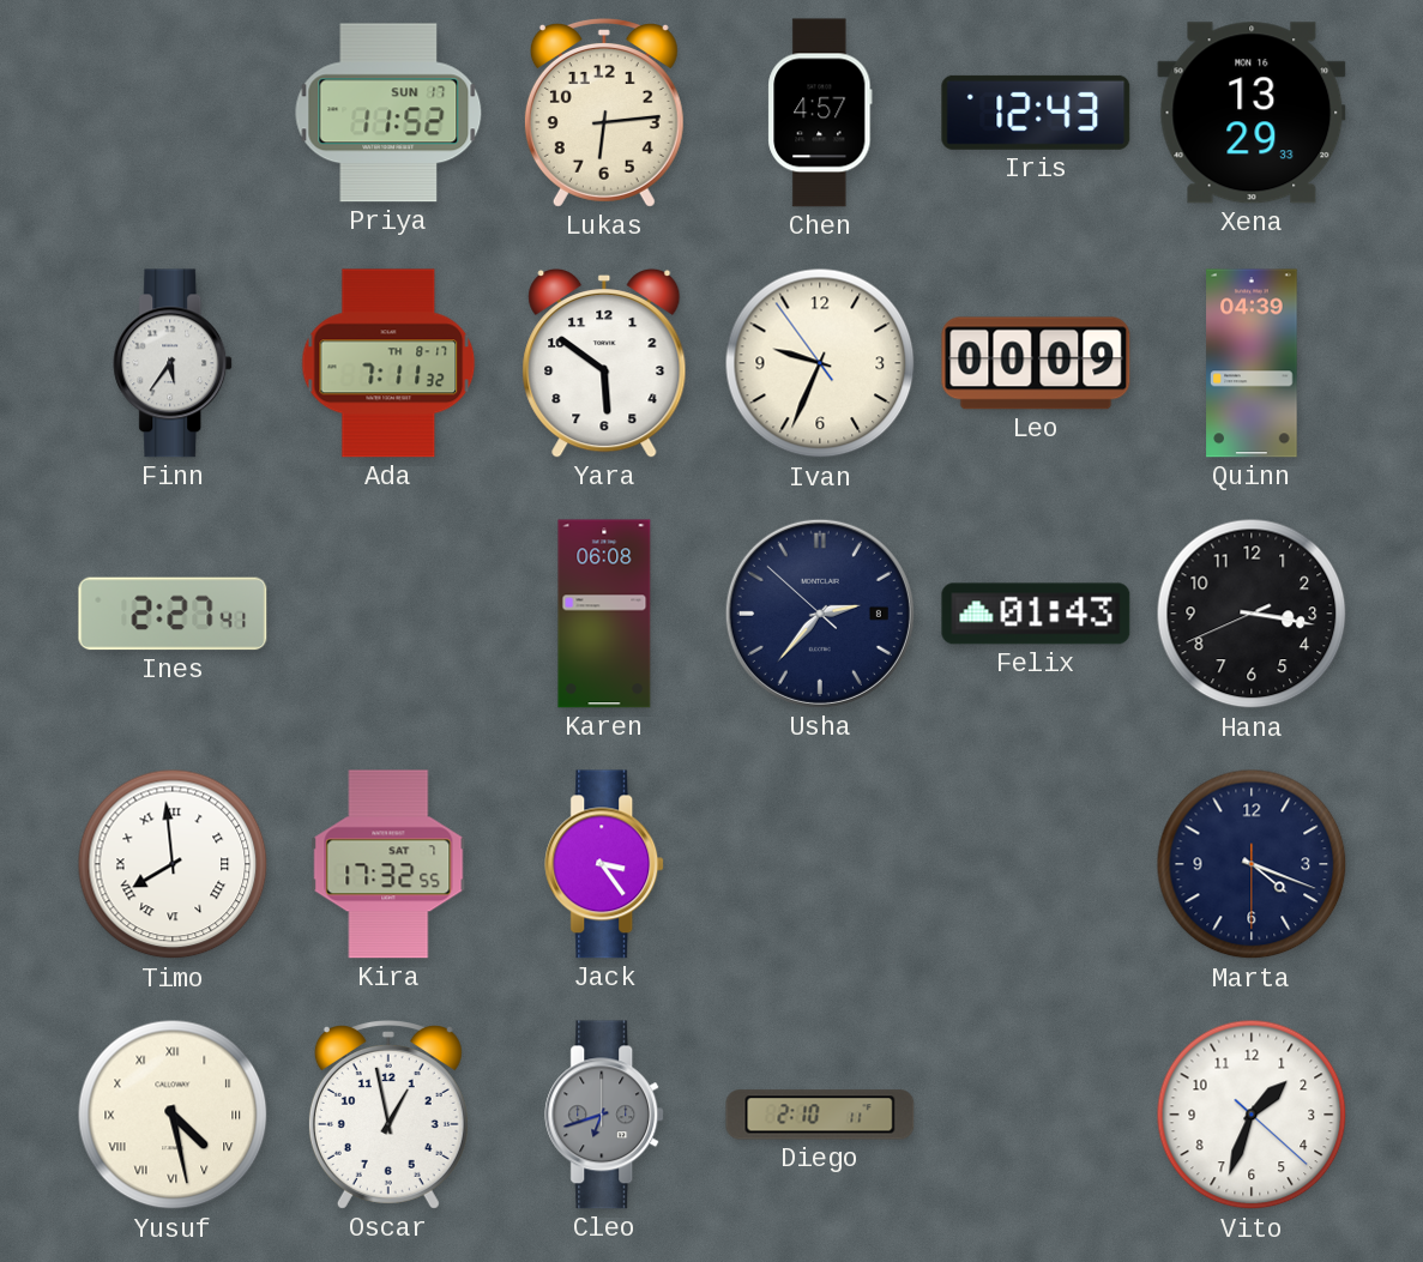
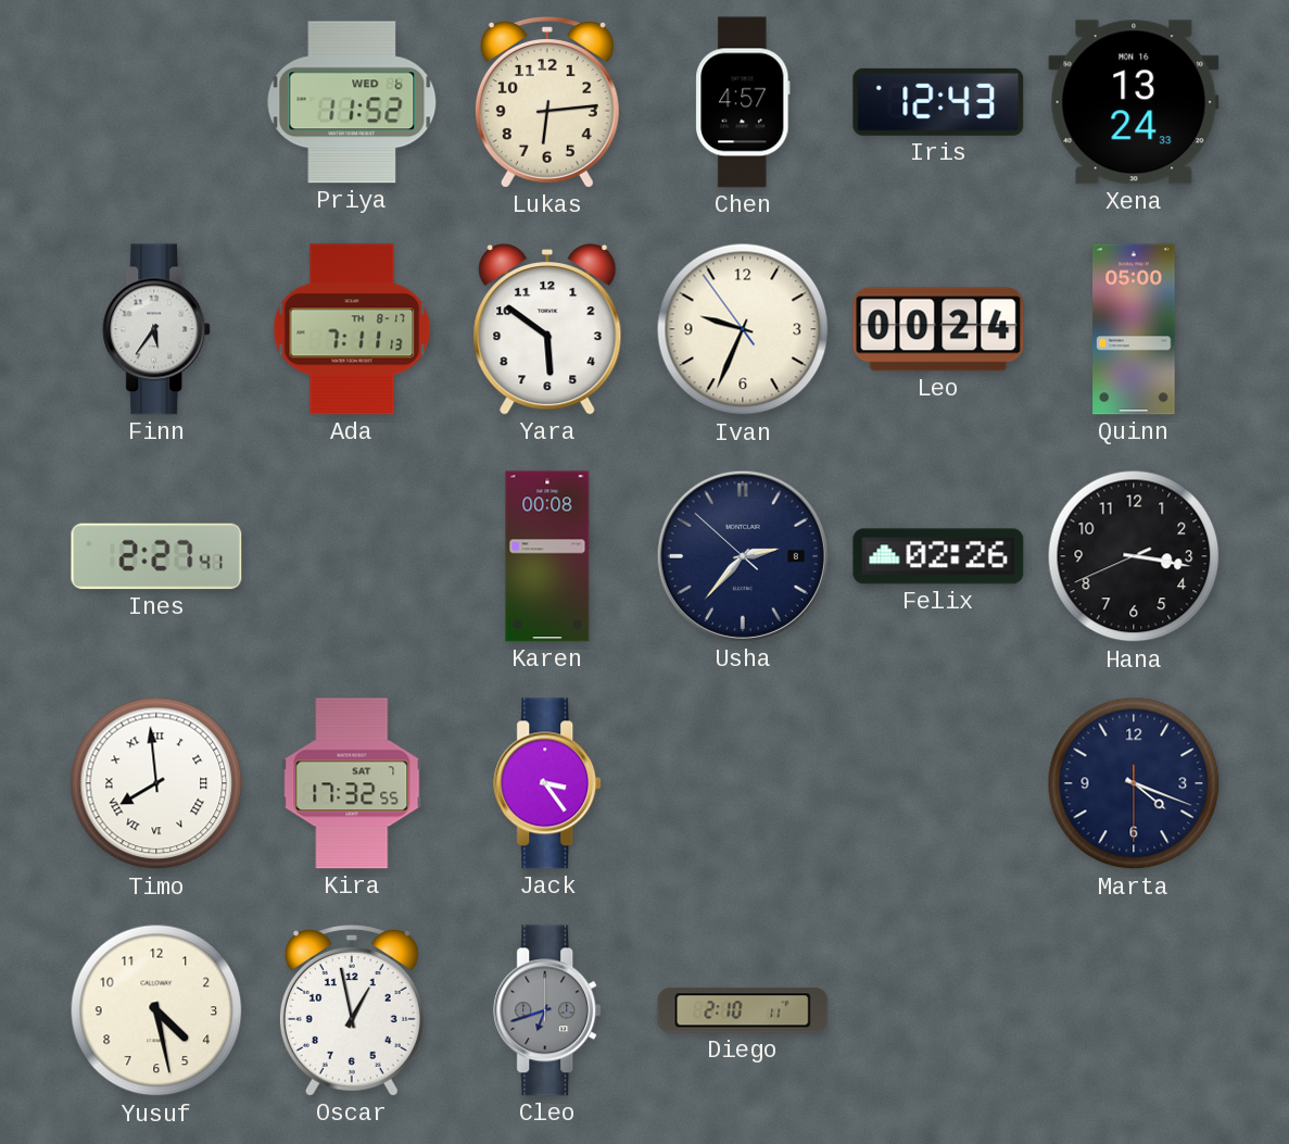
Priya date: SUN 17 -> WED 6
Xena: 13:29 -> 13:24
Ada: 7:11:32 -> 7:11:13
Leo: 00:09 -> 00:24
Quinn: 04:39 -> 05:00
Karen: 06:08 -> 00:08
Felix: 01:43 -> 02:26
Yusuf numerals: Roman -> Arabic
Vito: 1:33 -> none
